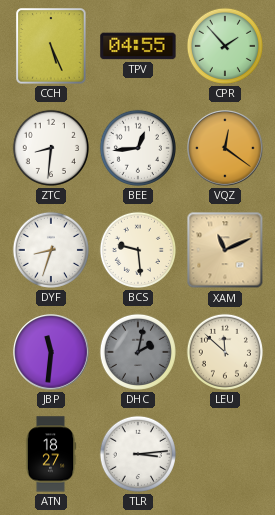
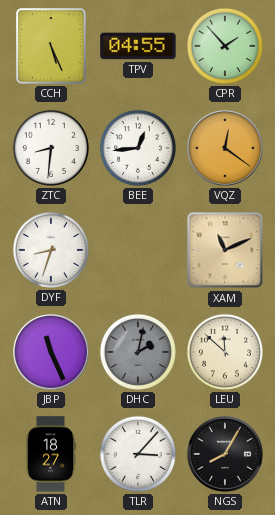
BCS: 9:29 -> none
JBP: 11:31 -> 11:26
TLR: 3:14 -> 3:07
NGS: none -> 8:05
